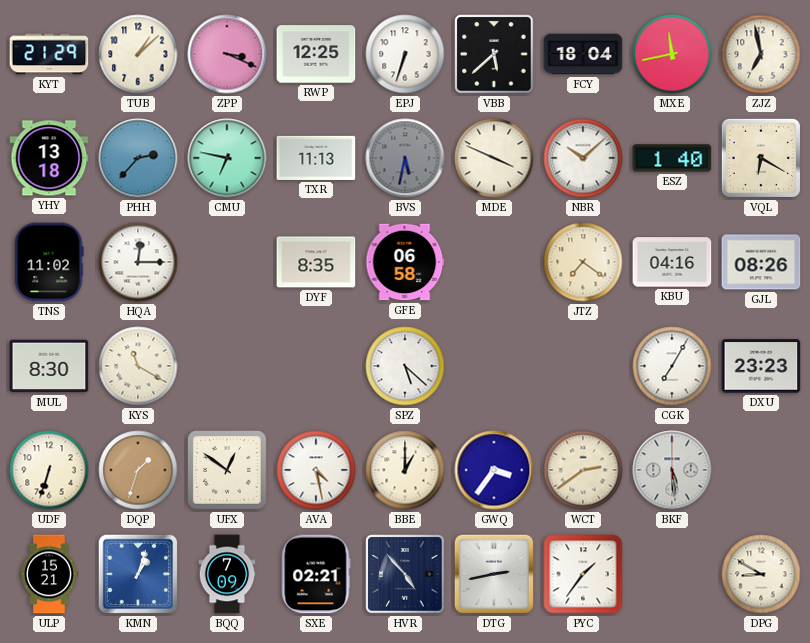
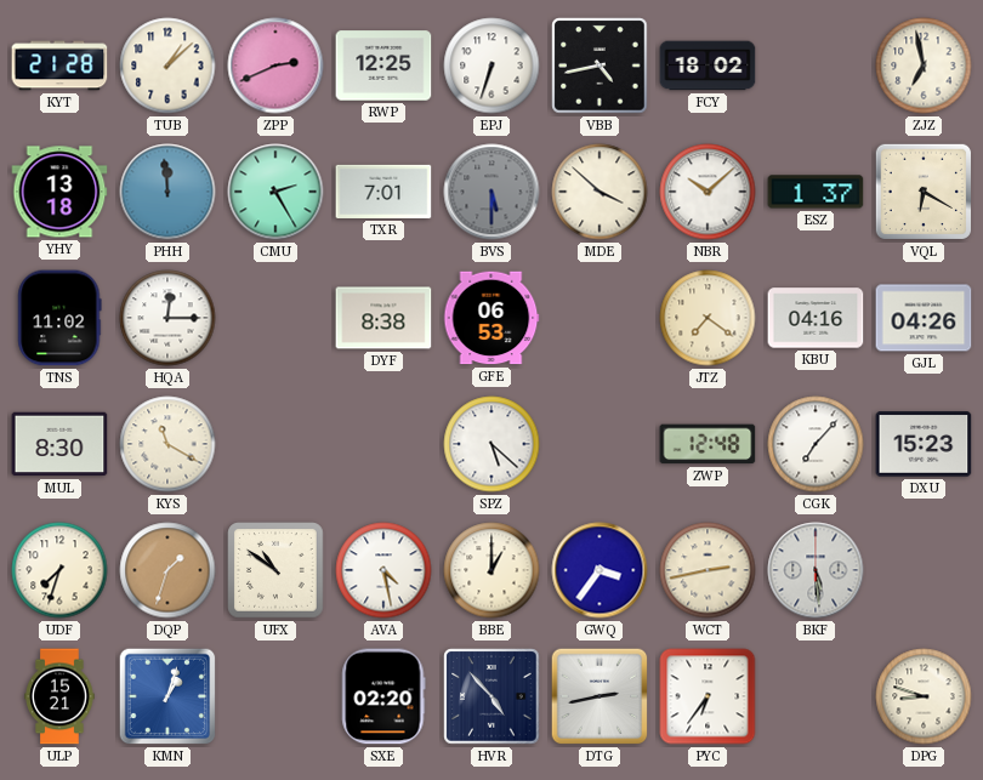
KYT: 21:29 -> 21:28
ZPP: 3:19 -> 2:41
VBB: 5:38 -> 4:43
FCY: 18:04 -> 18:02
MXE: 11:43 -> none
PHH: 2:37 -> 11:59
CMU: 6:47 -> 2:25
TXR: 11:13 -> 7:01
BVS: 5:32 -> 5:30
MDE: 3:49 -> 3:52
ESZ: 1:40 -> 1:37
DYF: 8:35 -> 8:38
GFE: 06:58 -> 06:53
GJL: 08:26 -> 04:26
ZWP: none -> 12:48
CGK: 7:05 -> 7:07
DXU: 23:23 -> 15:23
UDF: 6:33 -> 7:33
UFX: 12:51 -> 10:51
WCT: 2:39 -> 2:43
BQQ: 7:09 -> none
SXE: 02:21 -> 02:20
PYC: 1:36 -> 6:36
DPG: 8:50 -> 8:48
